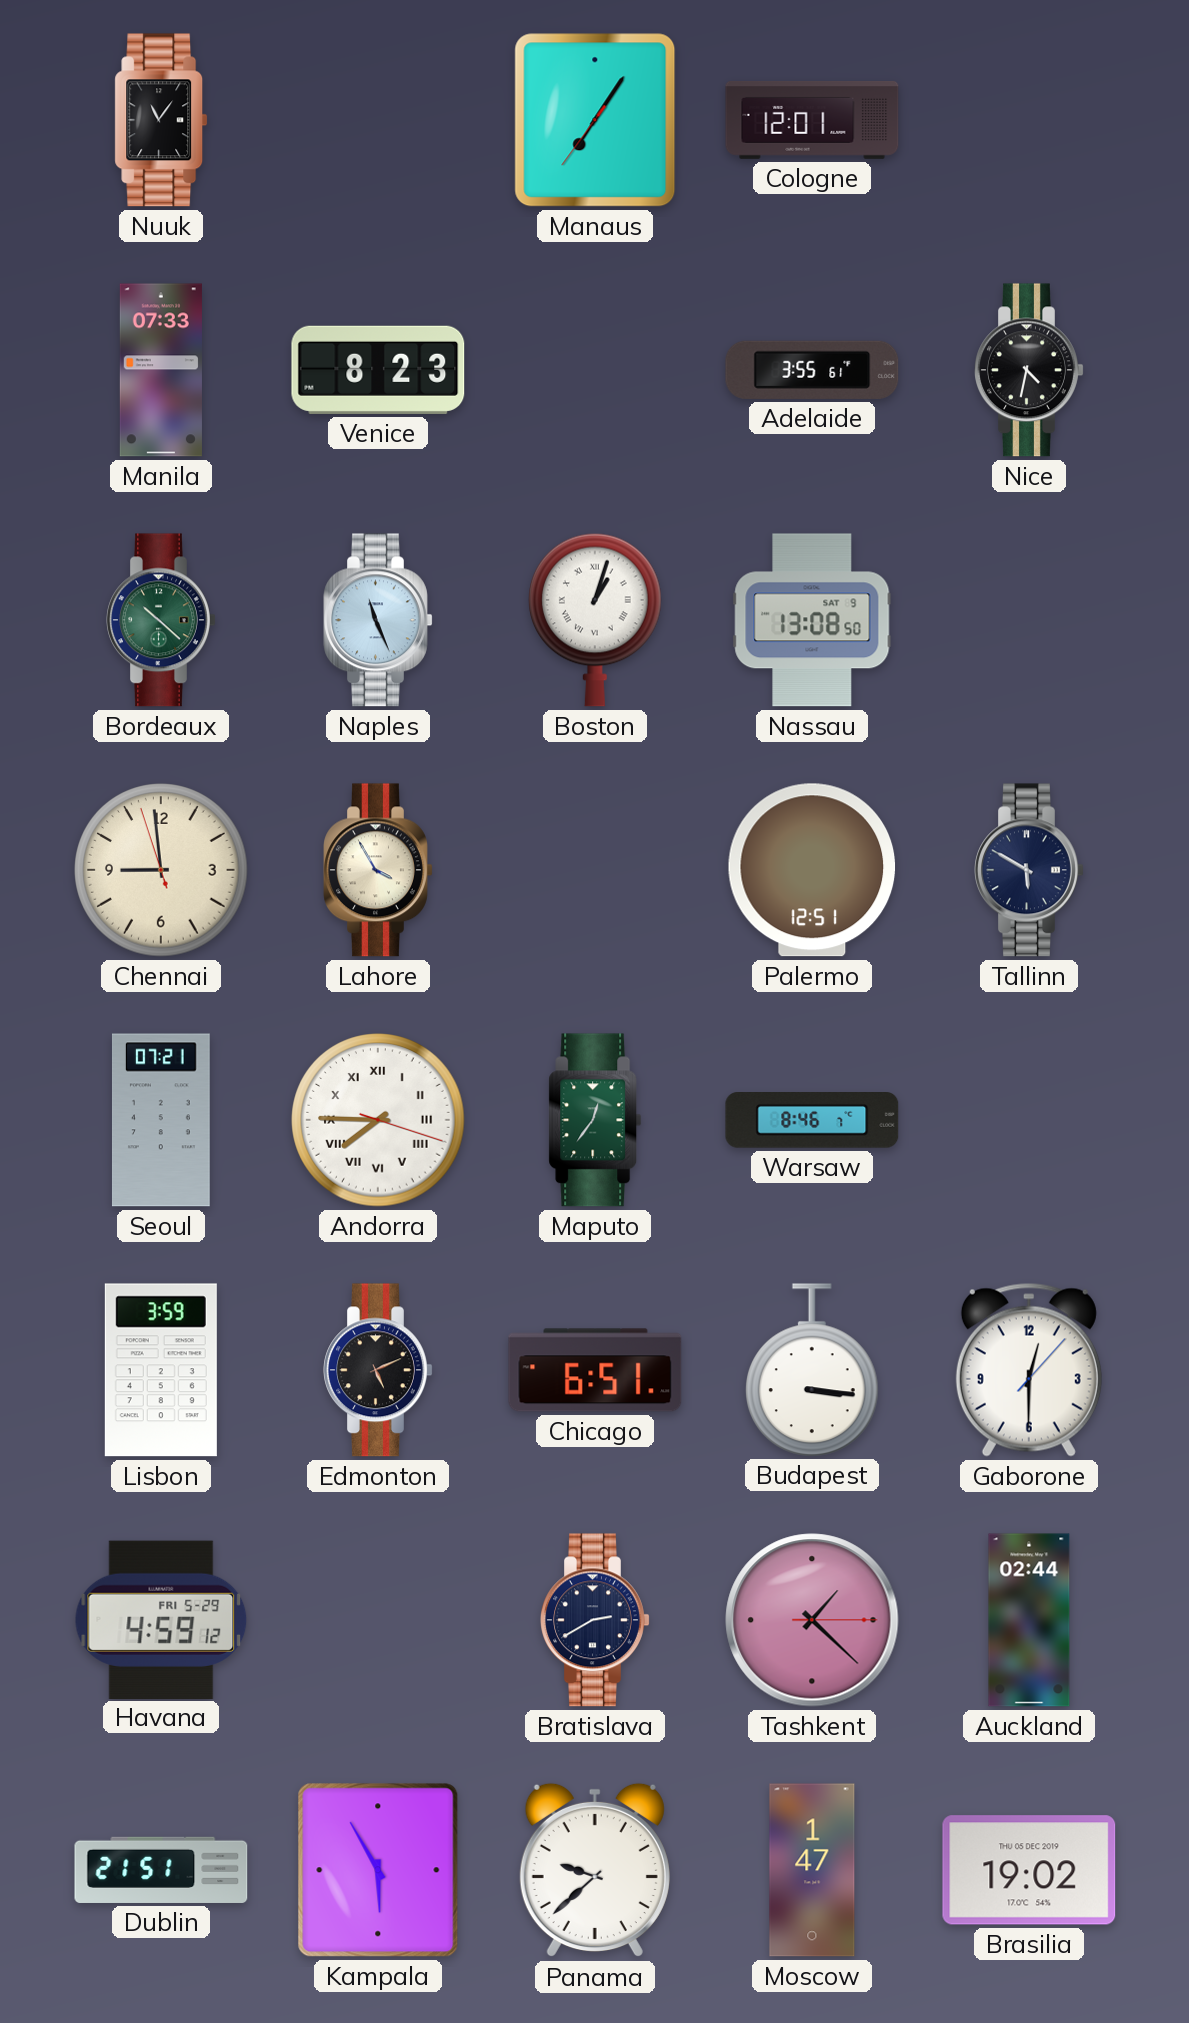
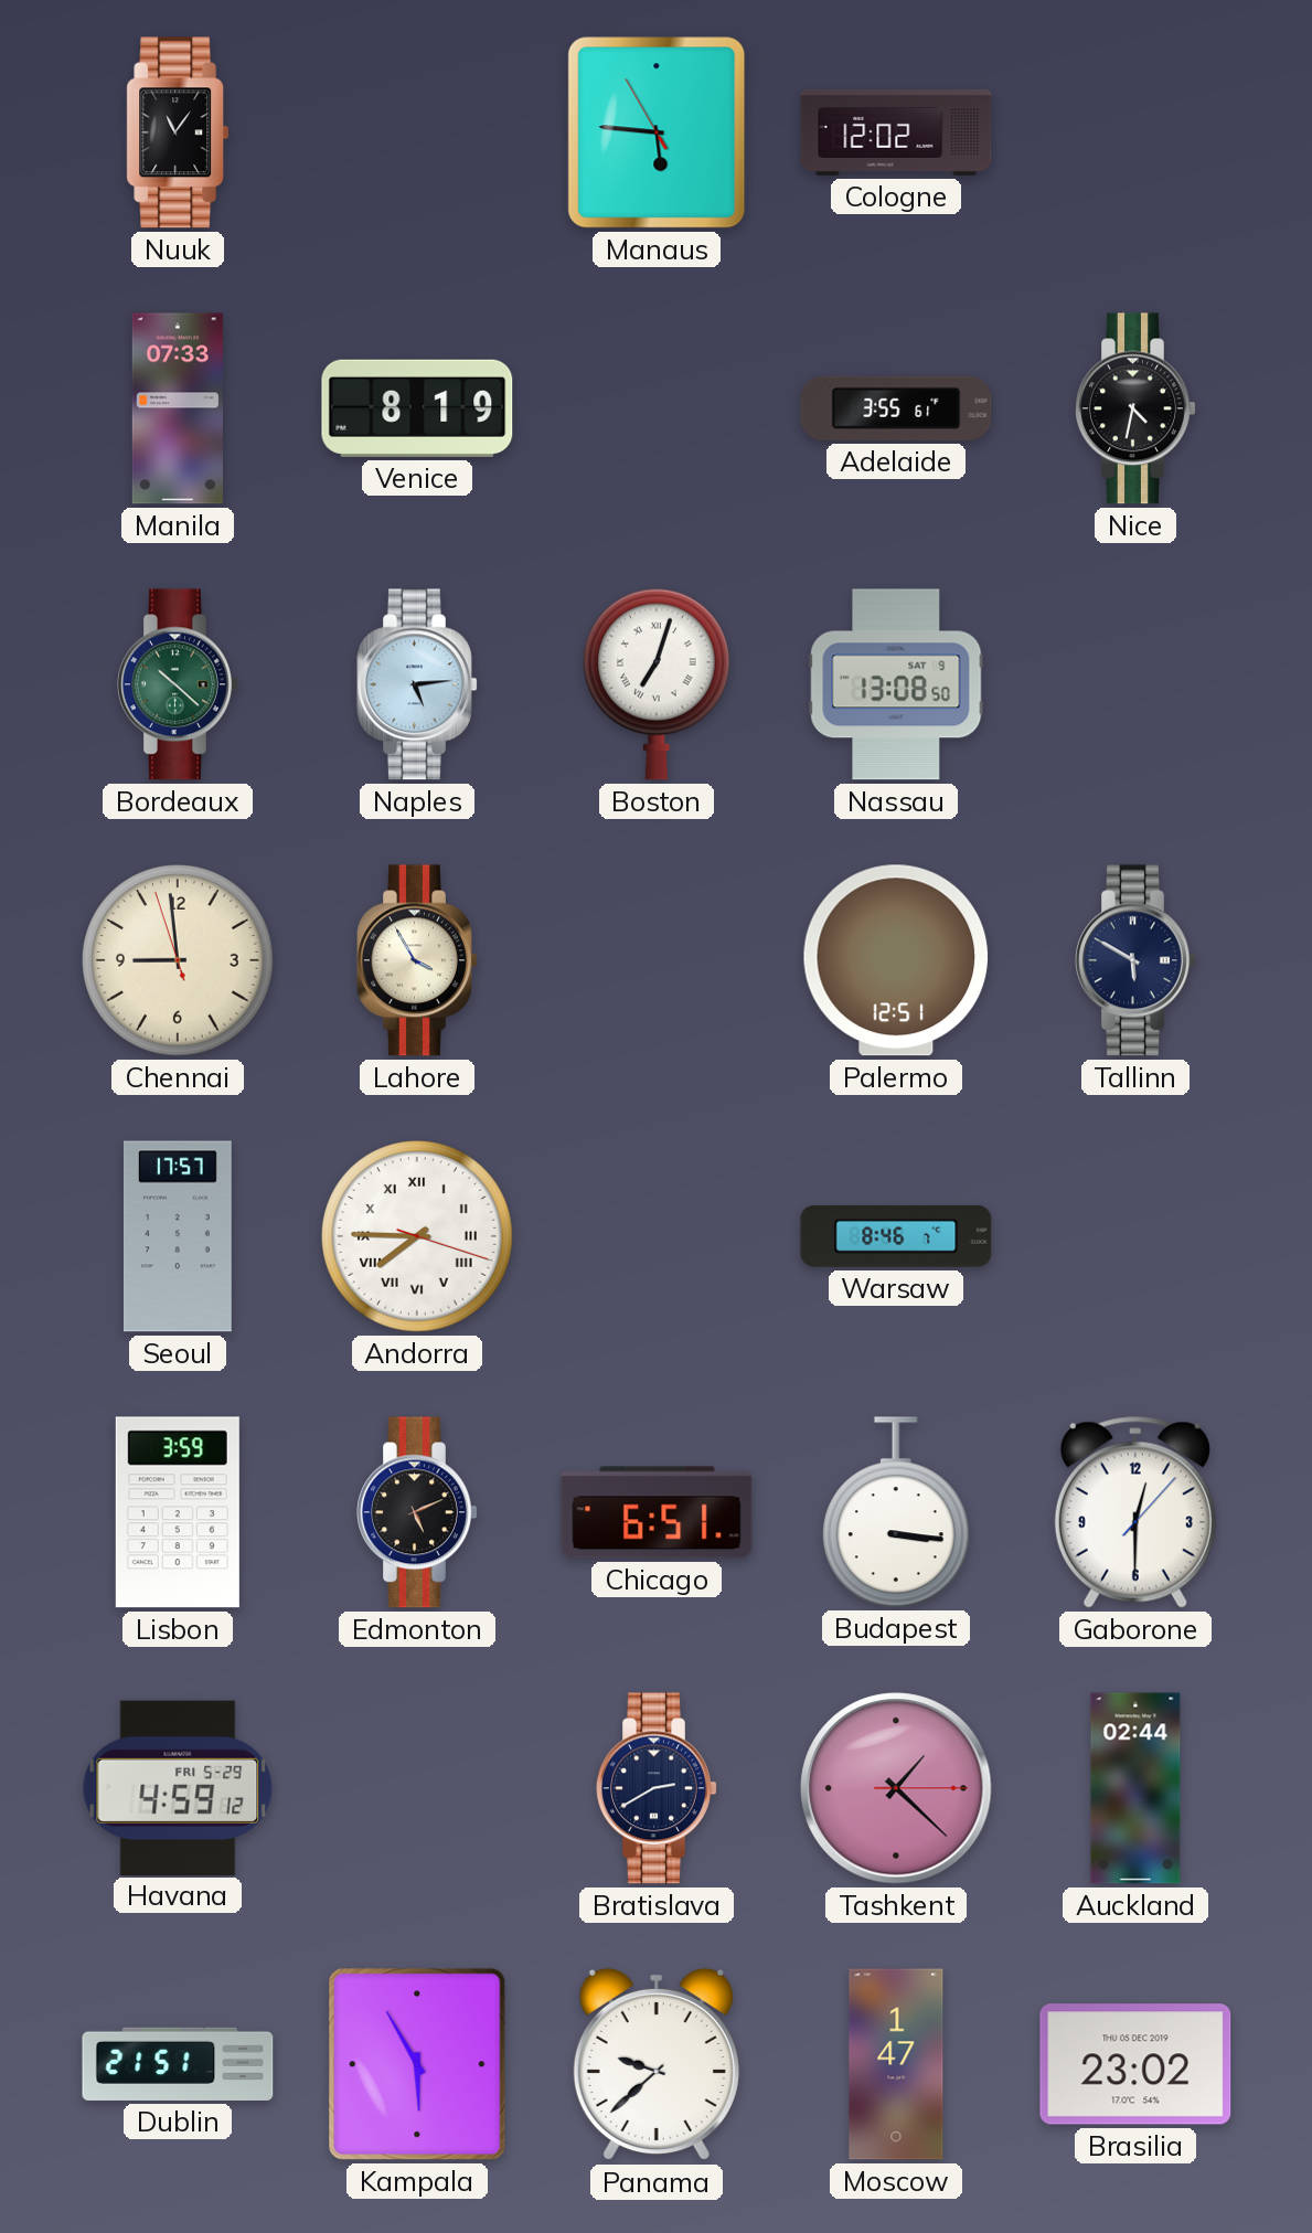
Manaus: 7:05 -> 5:45
Cologne: 12:01 -> 12:02
Venice: 8:23 -> 8:19
Naples: 11:26 -> 5:14
Boston: 1:03 -> 7:03
Seoul: 07:21 -> 17:57
Maputo: 12:36 -> none
Brasilia: 19:02 -> 23:02
